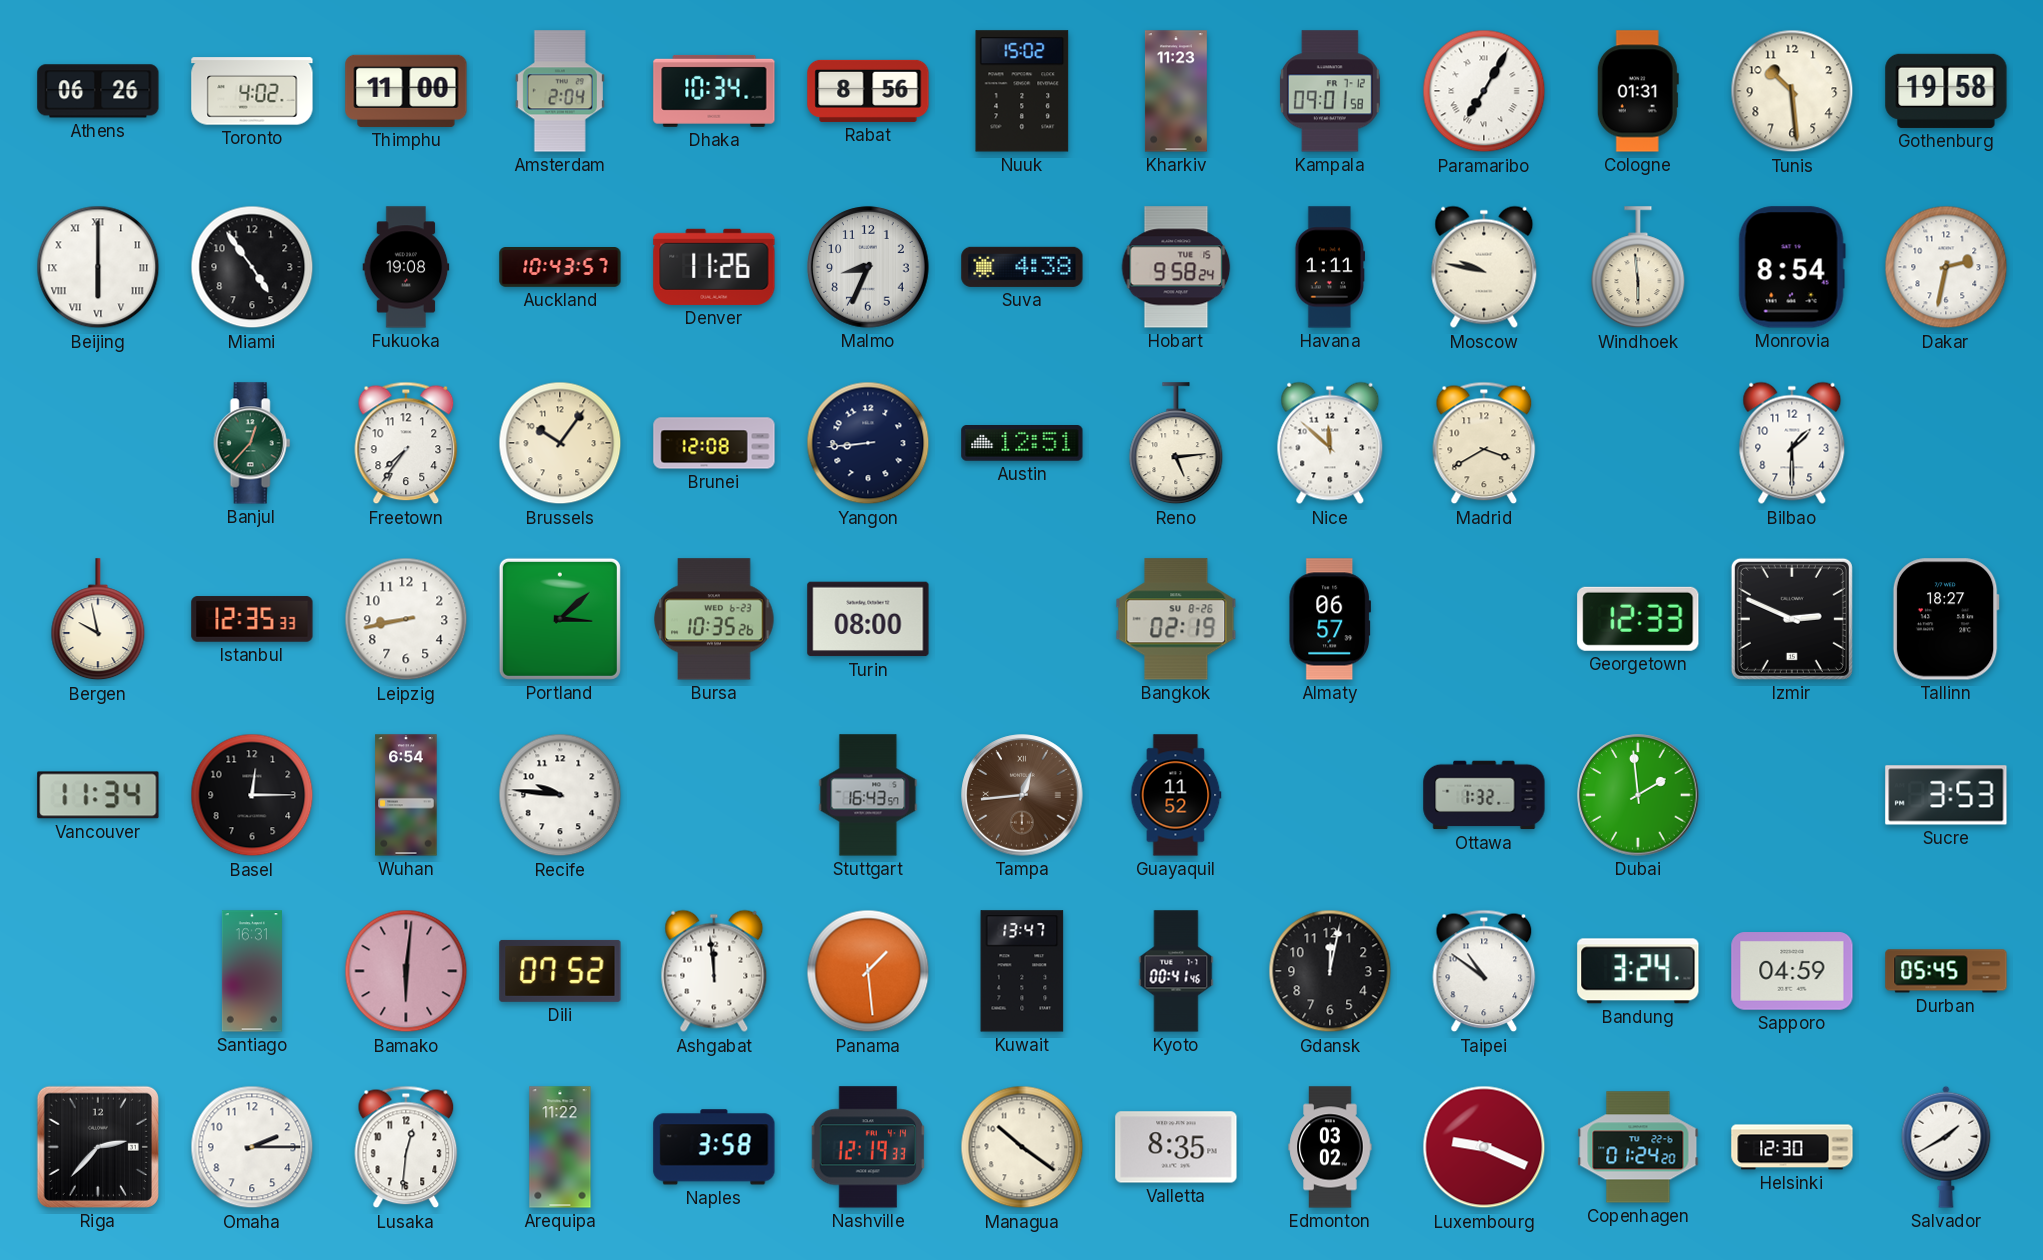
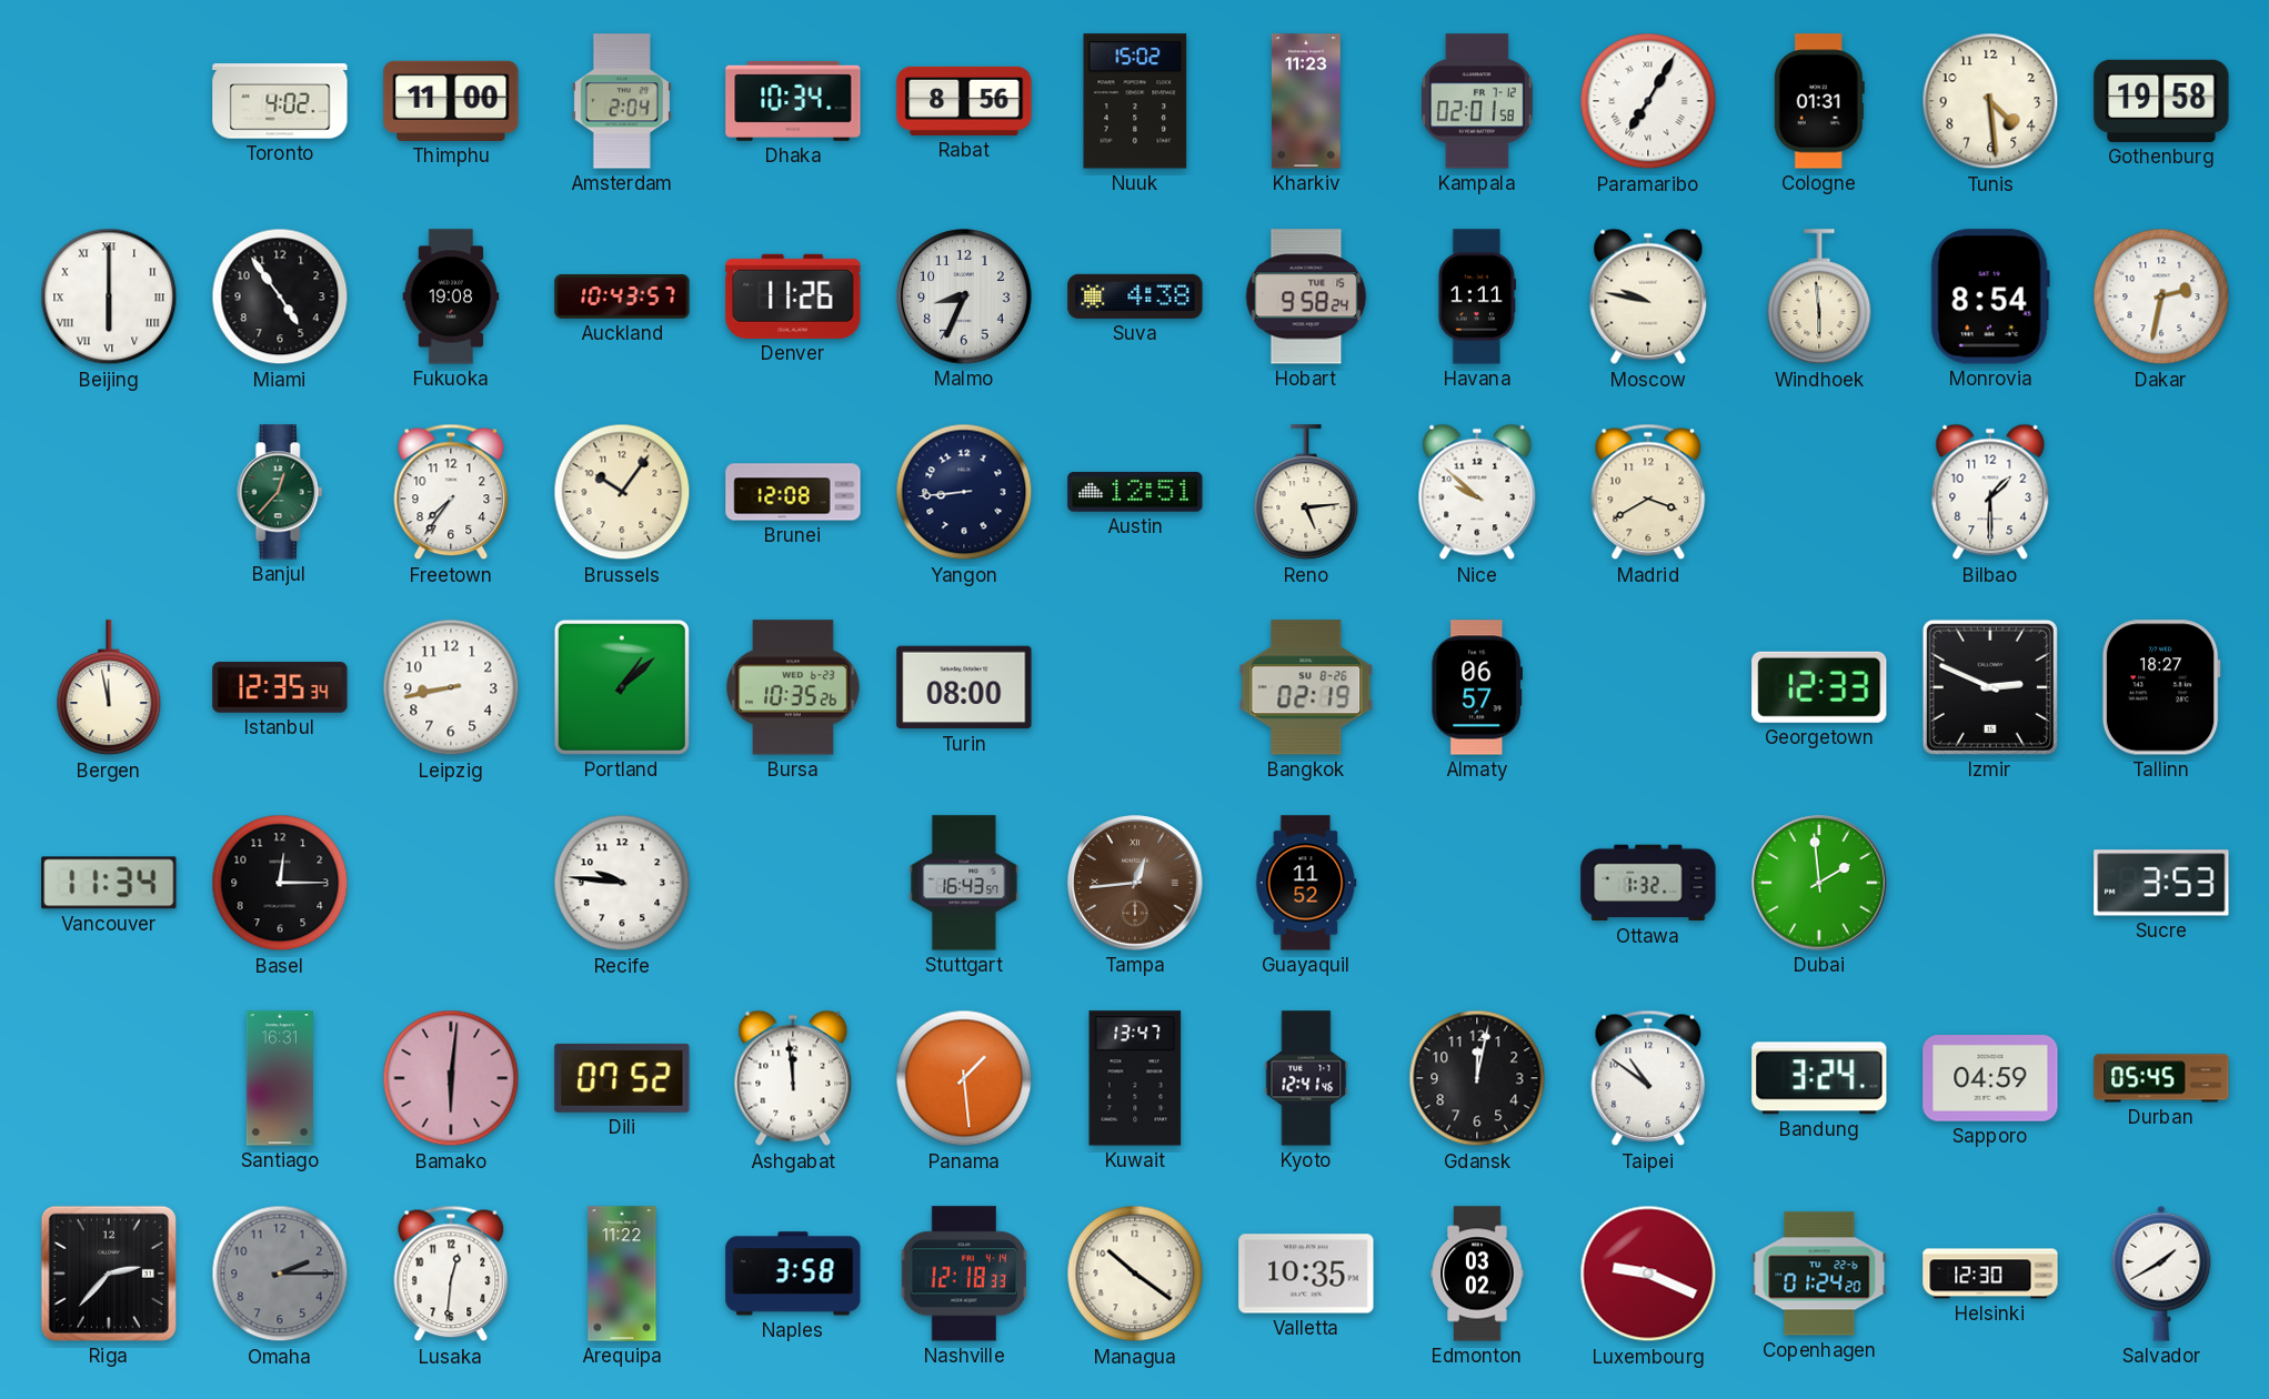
Athens: 06:26 -> none
Kampala: 09:01 -> 02:01
Tunis: 10:29 -> 4:29
Nice: 11:52 -> 9:52
Bergen: 9:58 -> 11:58
Istanbul: 12:35:33 -> 12:35:34
Portland: 3:08 -> 1:08
Wuhan: 6:54 -> none
Kyoto: 00:41 -> 12:41
Omaha dial: white -> grey
Nashville: 12:19 -> 12:18
Valletta: 8:35 -> 10:35
